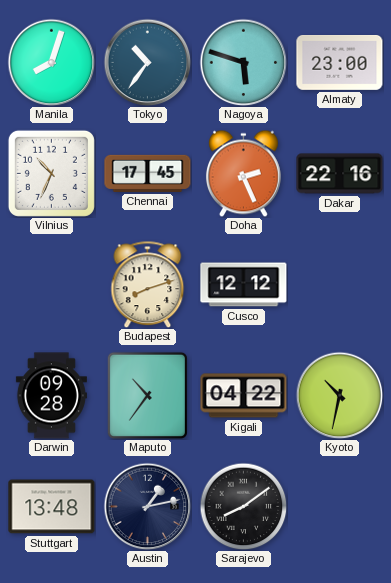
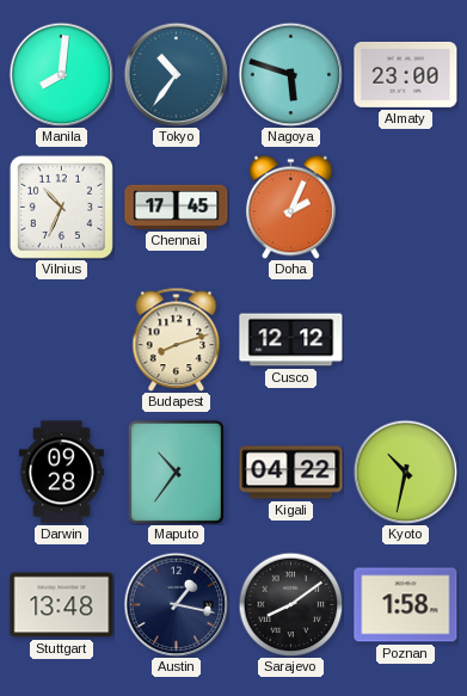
Manila: 8:03 -> 8:01
Doha: 2:26 -> 2:04
Dakar: 22:16 -> none
Austin: 1:13 -> 1:17
Poznan: none -> 1:58
